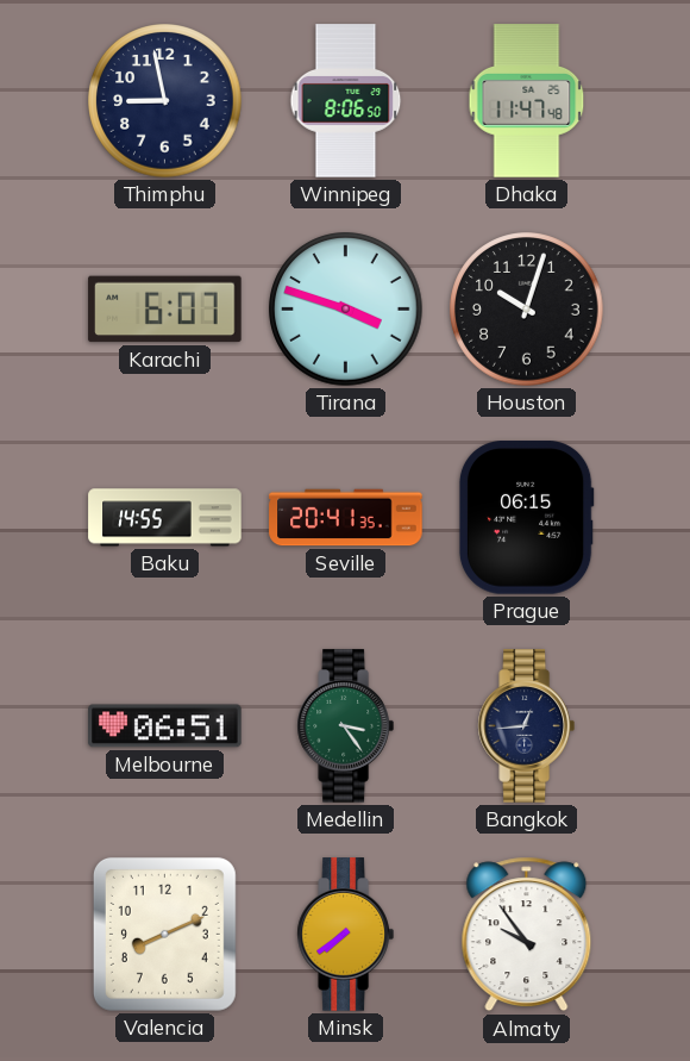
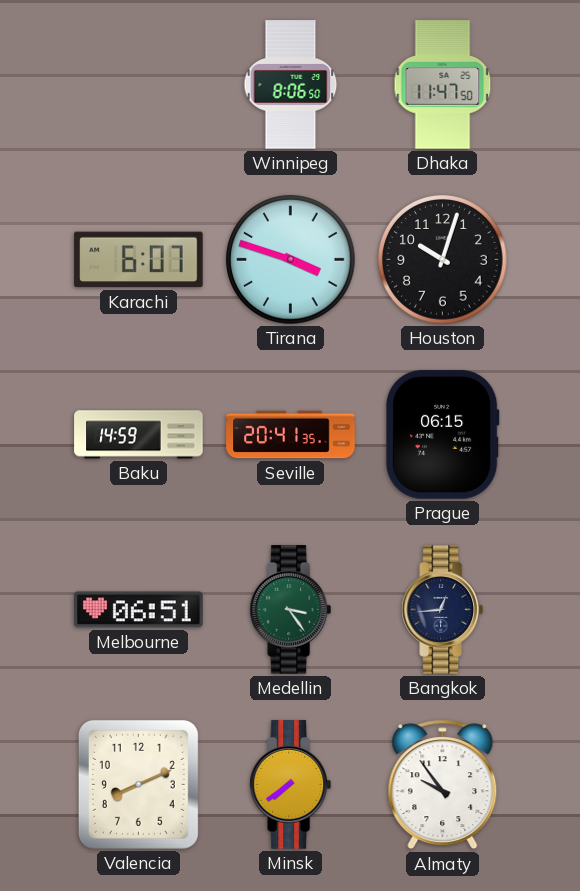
Thimphu: 8:58 -> none
Dhaka: 11:47:48 -> 11:47:50
Baku: 14:55 -> 14:59
